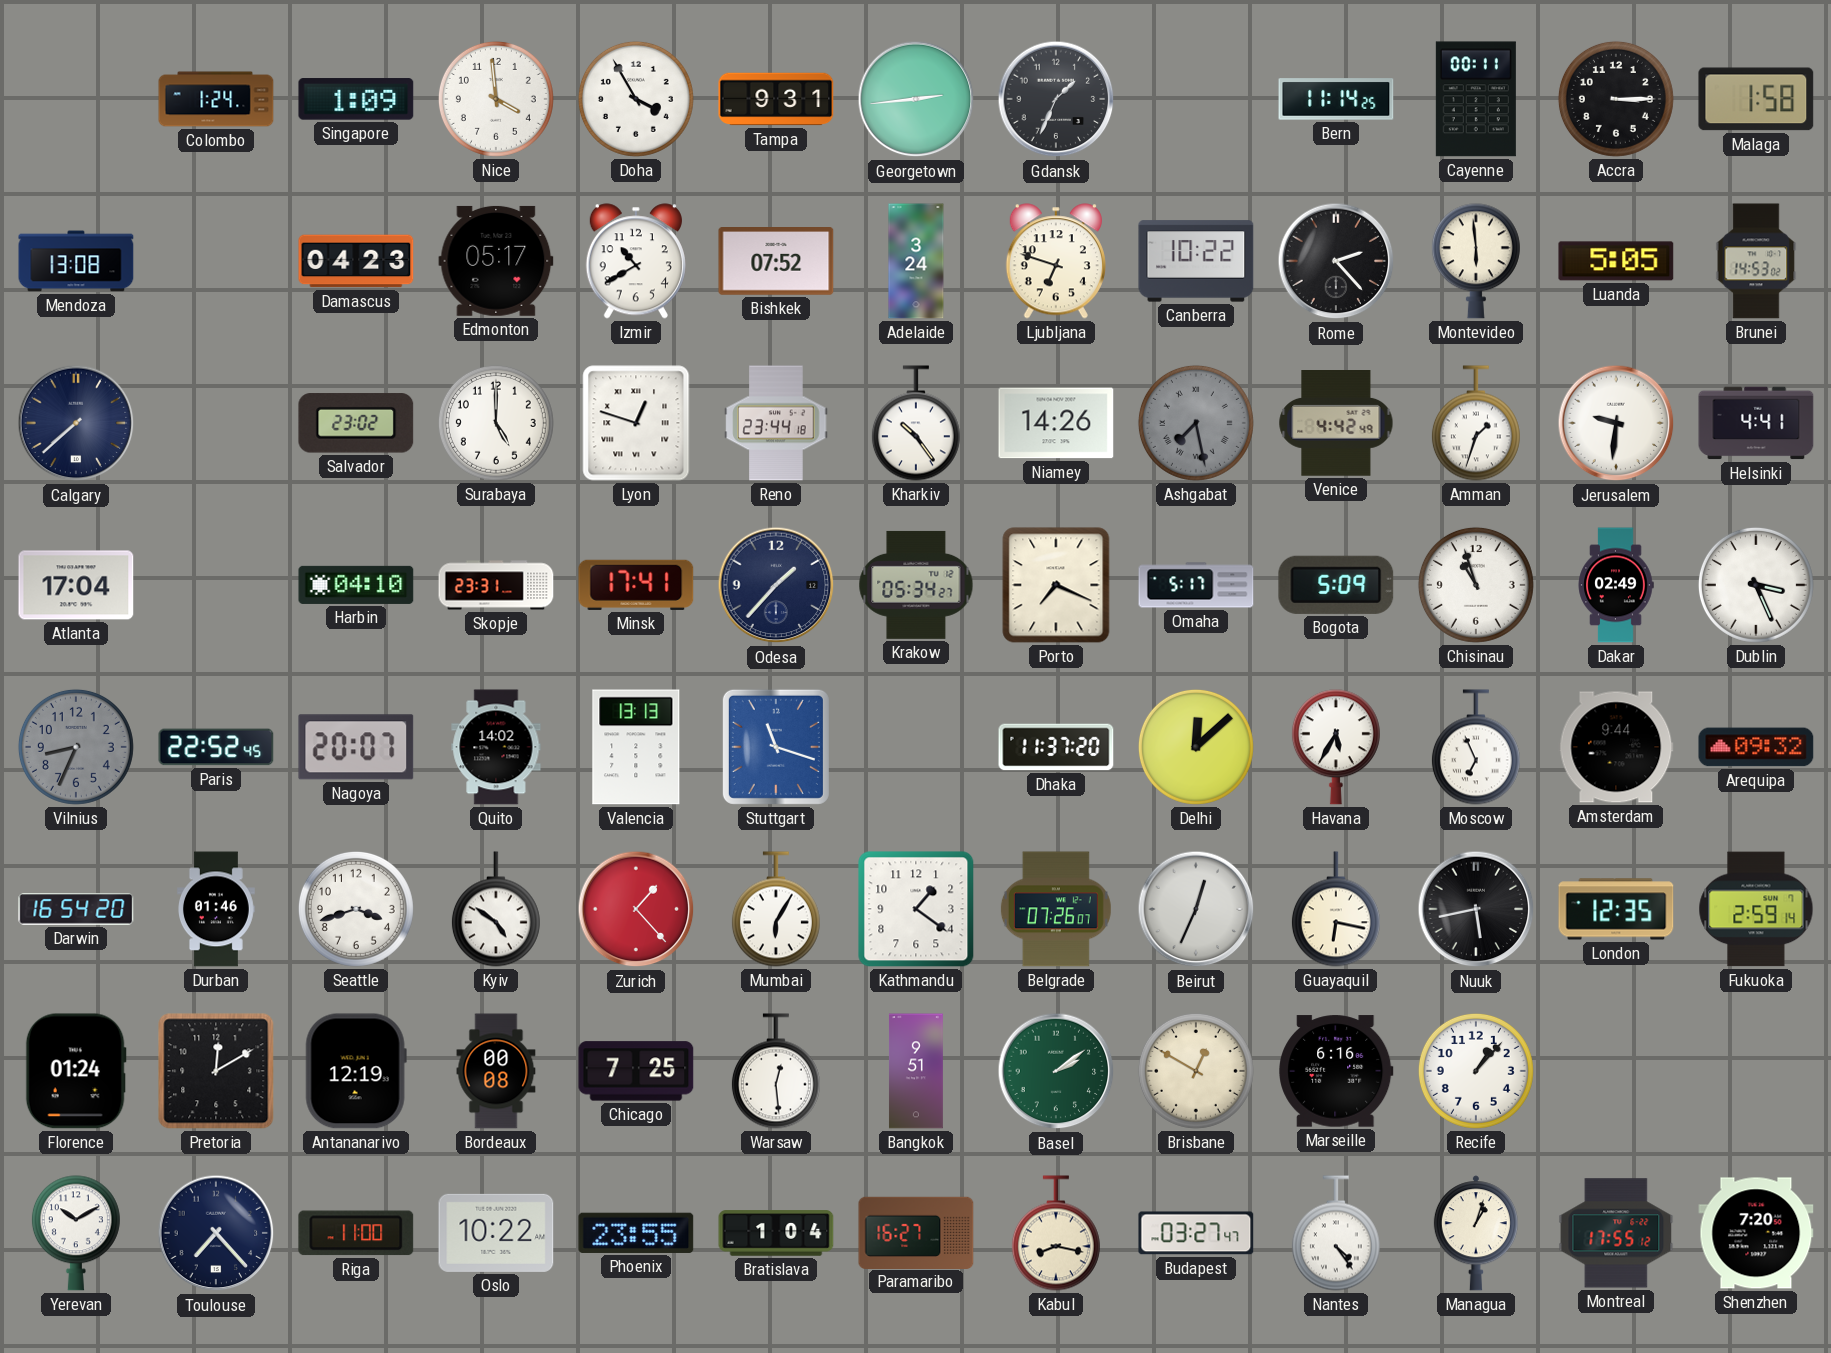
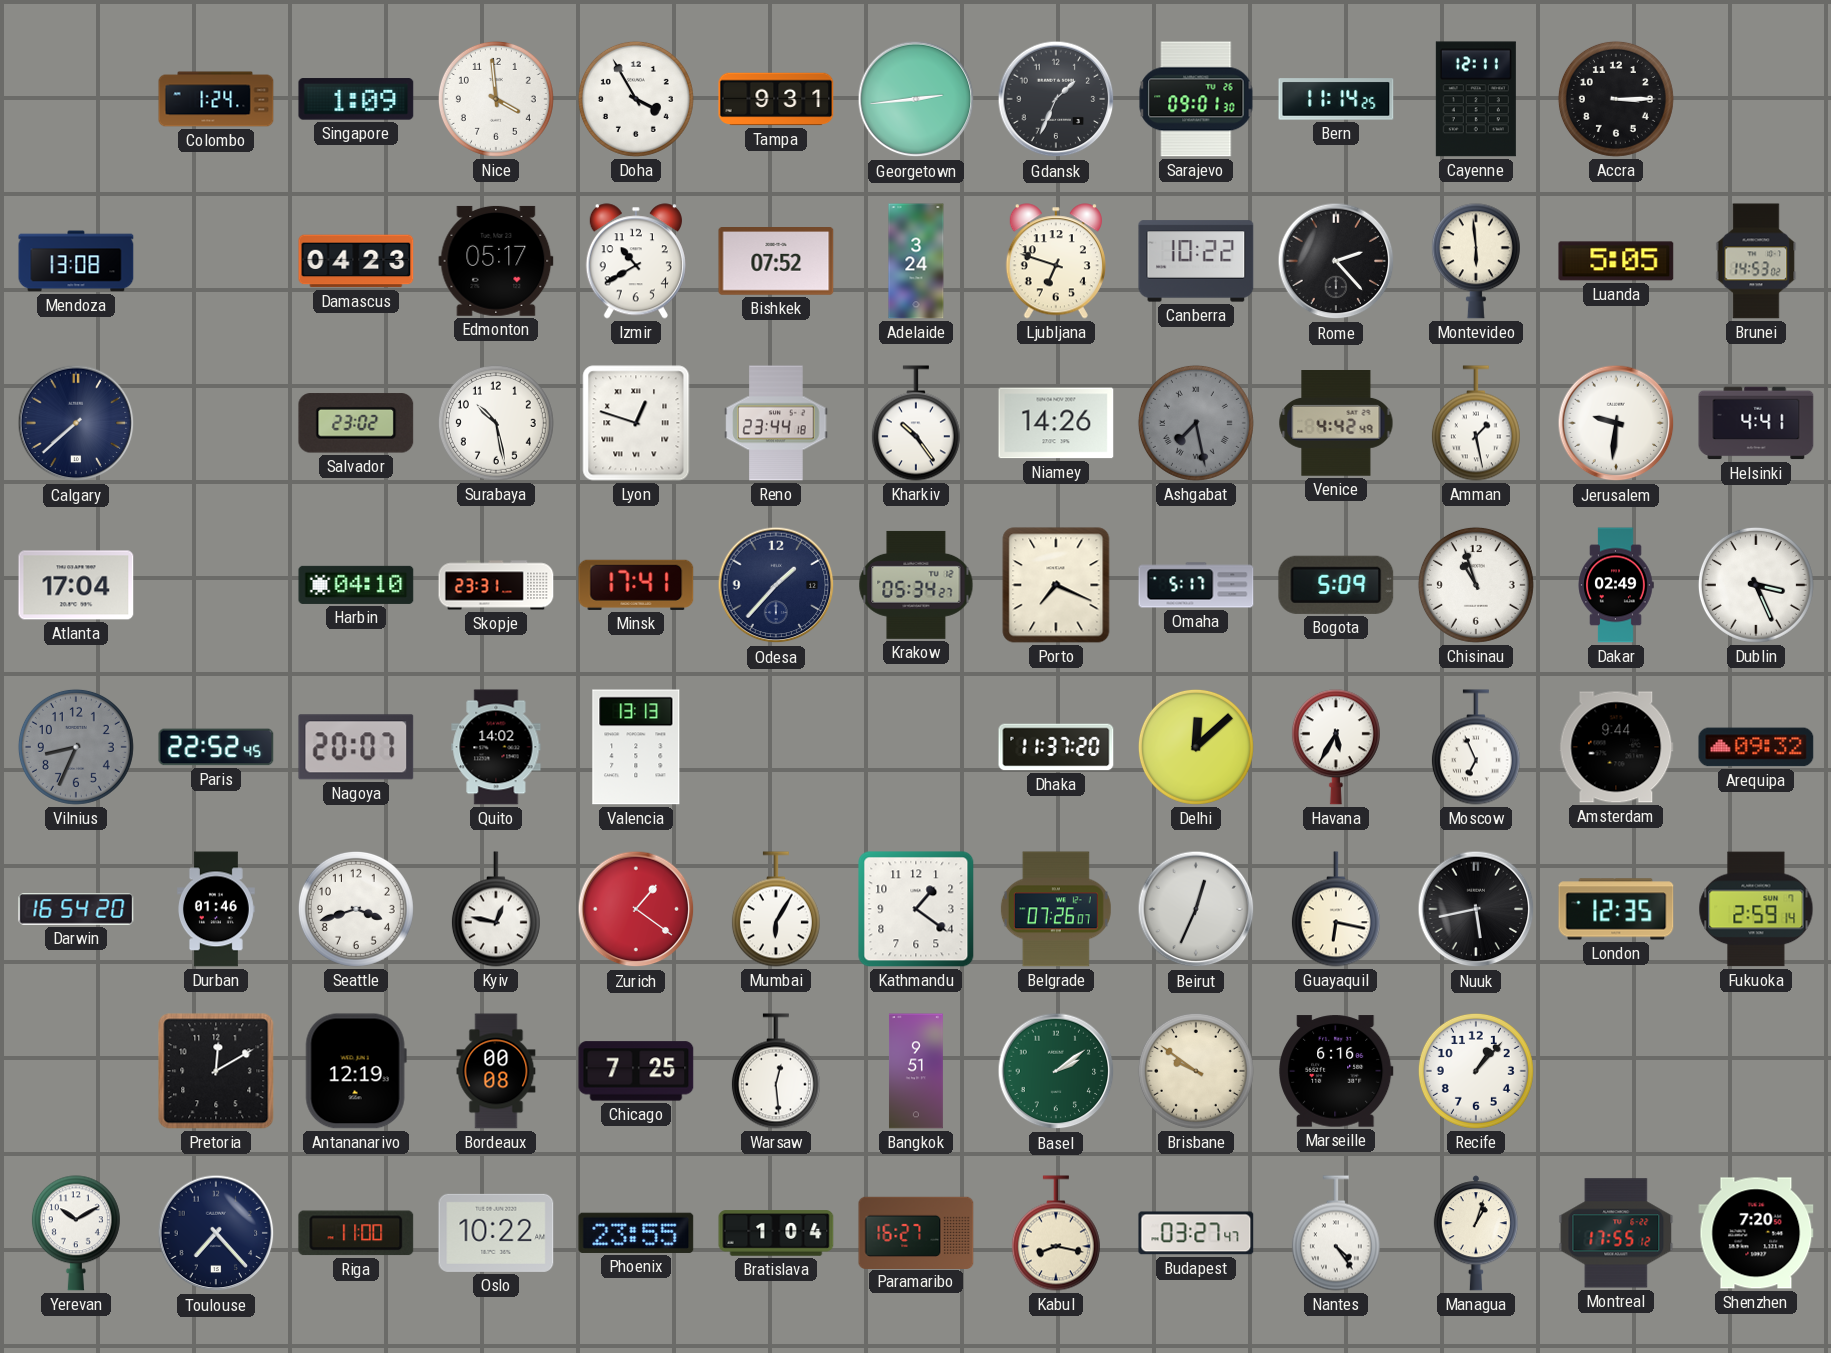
Sarajevo: none -> 09:01
Cayenne: 00:11 -> 12:11
Malaga: 1:58 -> none
Surabaya: 5:00 -> 10:28
Amman: 1:33 -> 1:28
Stuttgart: 11:18 -> none
Kyiv: 4:51 -> 12:47
Zurich: 1:23 -> 1:21
Florence: 01:24 -> none
Brisbane: 12:50 -> 9:51
